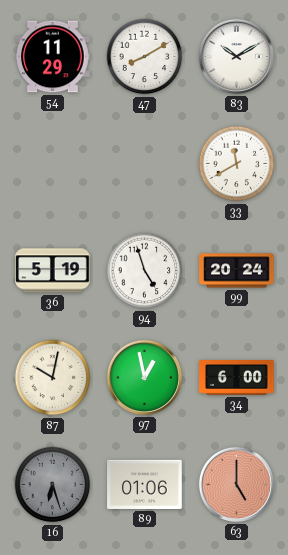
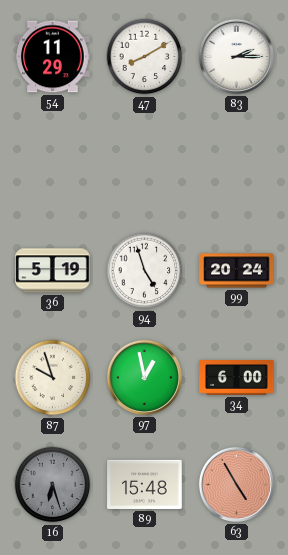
83: 10:10 -> 2:15
33: 11:40 -> none
87: 10:02 -> 9:57
89: 01:06 -> 15:48
63: 5:00 -> 4:55
